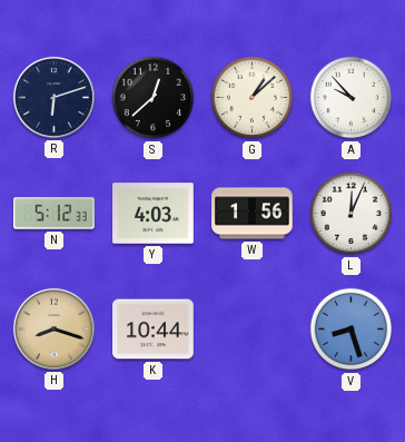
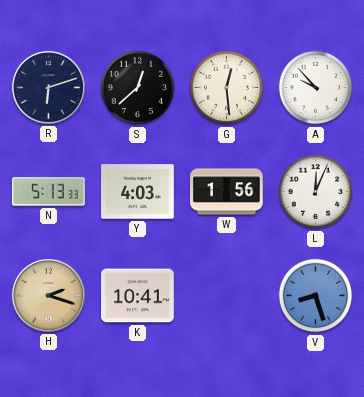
G: 1:08 -> 12:29
N: 5:12 -> 5:13
H: 8:18 -> 2:18
K: 10:44 -> 10:41
